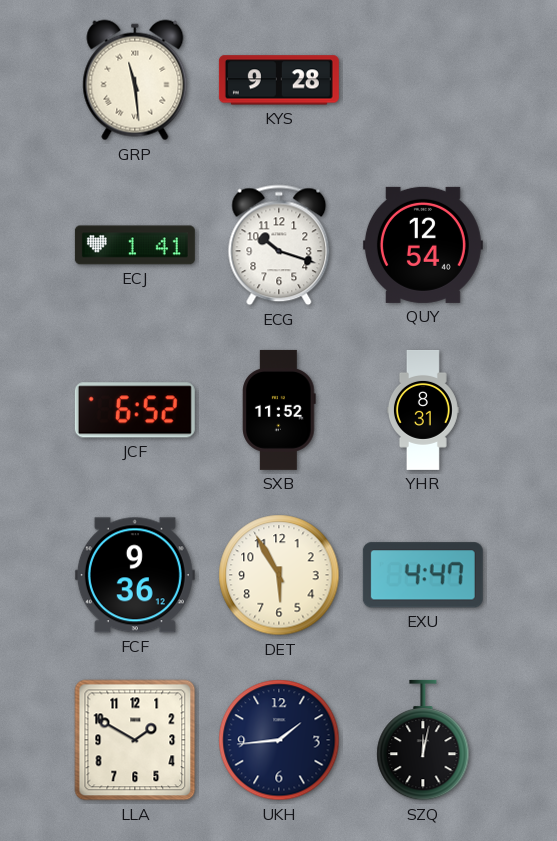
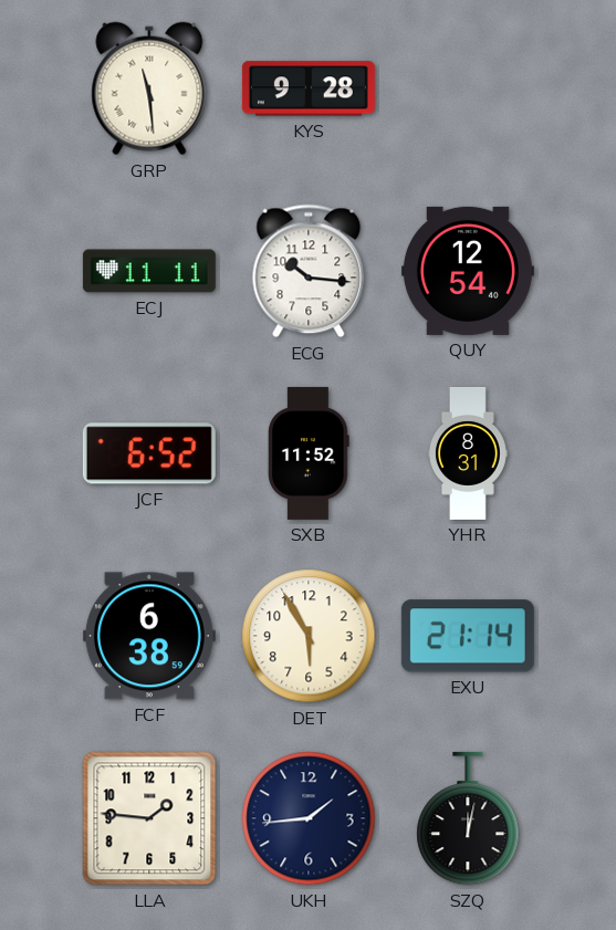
ECJ: 1:41 -> 11:11
ECG: 10:18 -> 10:16
FCF: 9:36 -> 6:38
EXU: 4:47 -> 21:14
LLA: 1:50 -> 1:46
